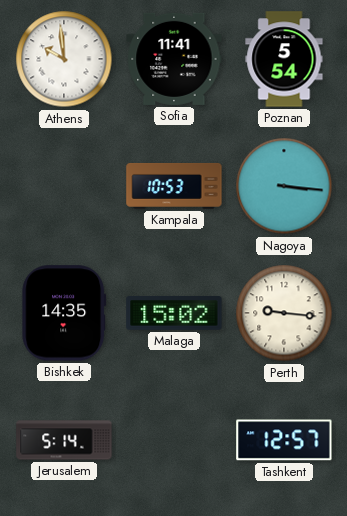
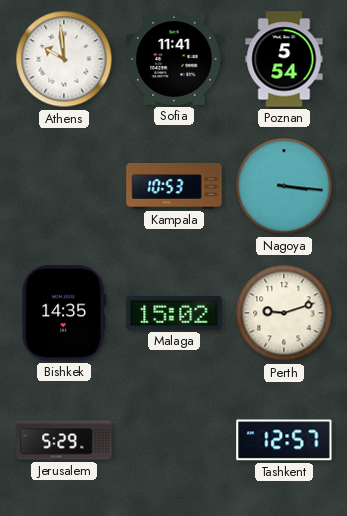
Perth: 9:16 -> 9:12
Jerusalem: 5:14 -> 5:29
